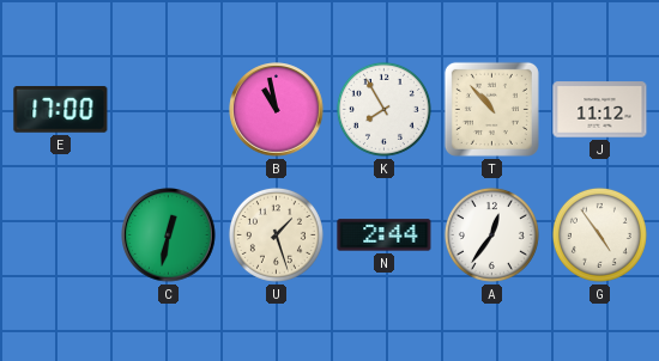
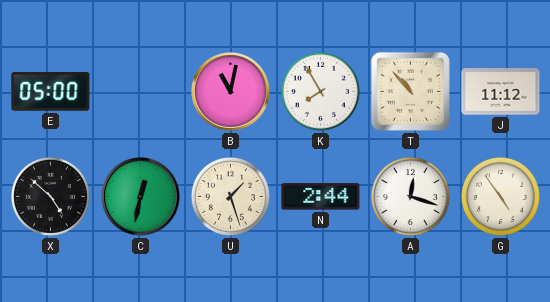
E: 17:00 -> 05:00
B: 10:58 -> 11:02
X: none -> 4:52
A: 12:36 -> 12:18
